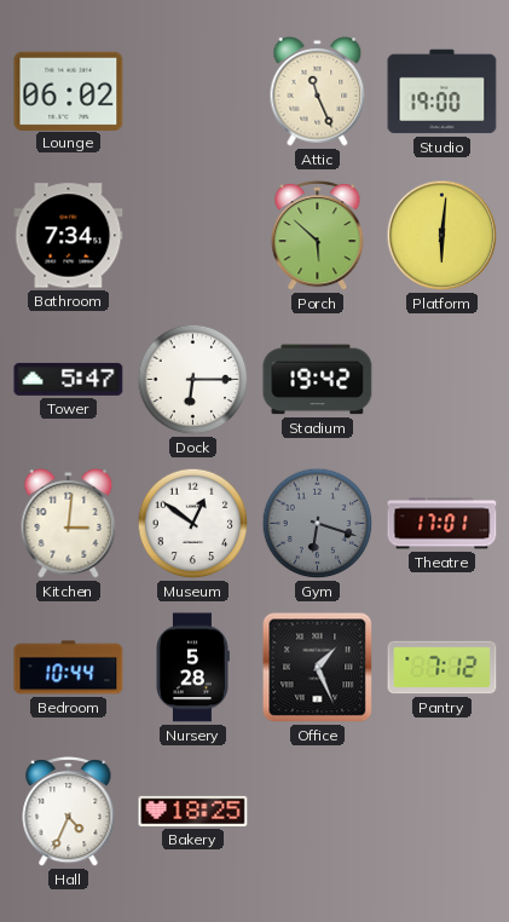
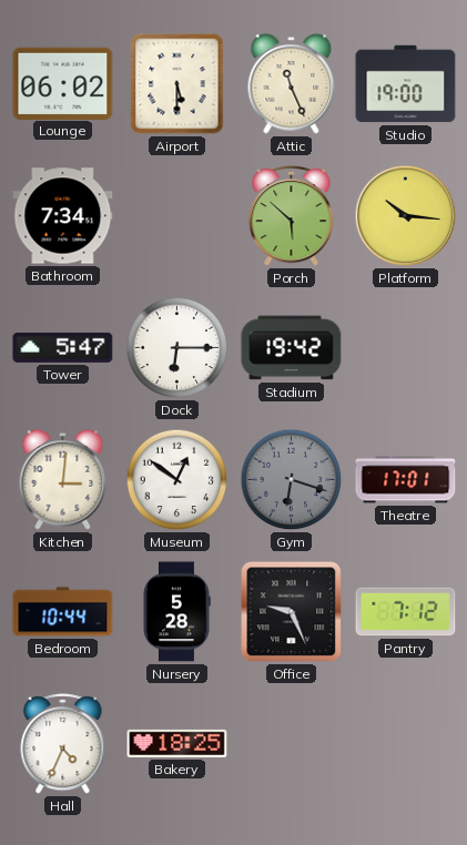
Airport: none -> 5:30
Platform: 6:01 -> 10:16
Office: 1:26 -> 9:26
